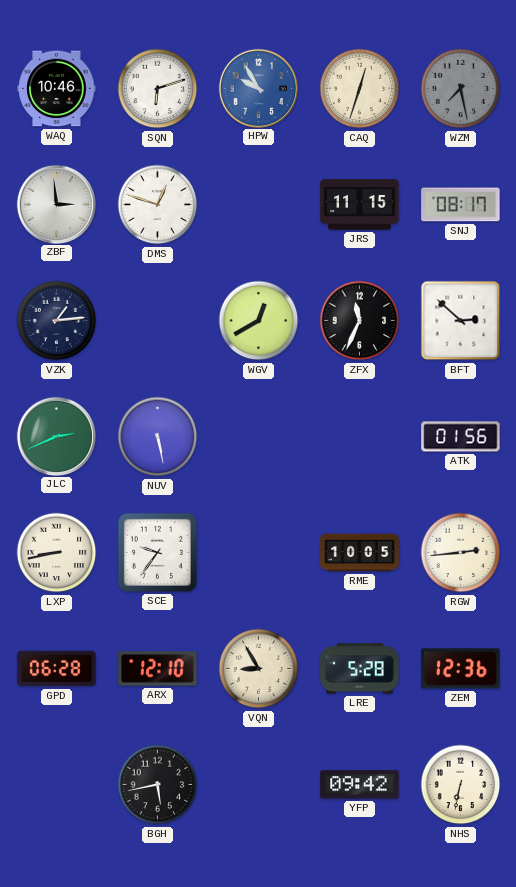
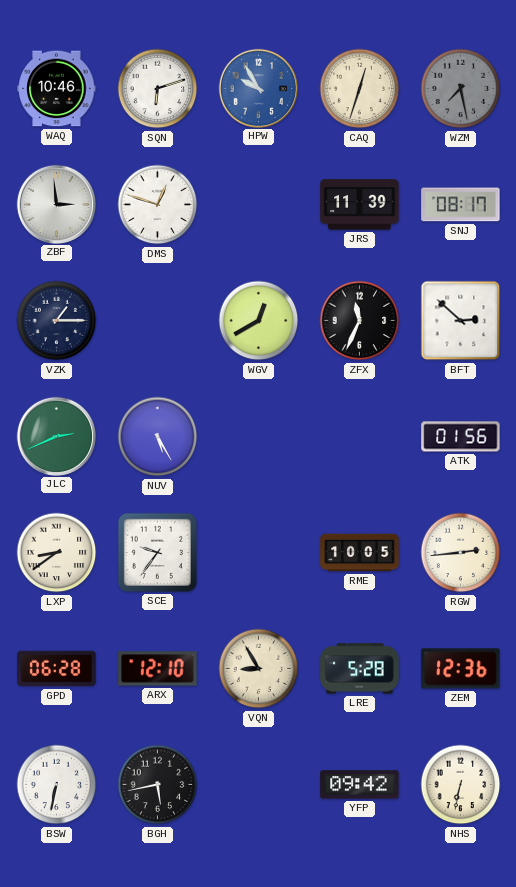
JRS: 11:15 -> 11:39
VZK: 1:14 -> 1:15
NUV: 5:28 -> 5:25
LXP: 8:43 -> 8:39
BSW: none -> 6:32
